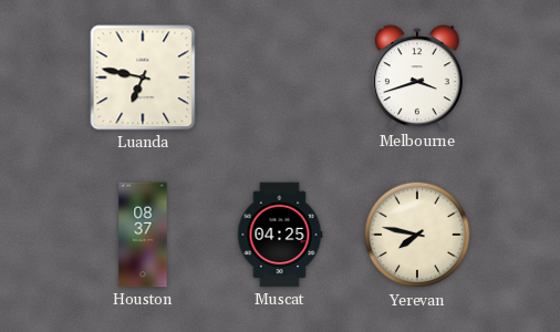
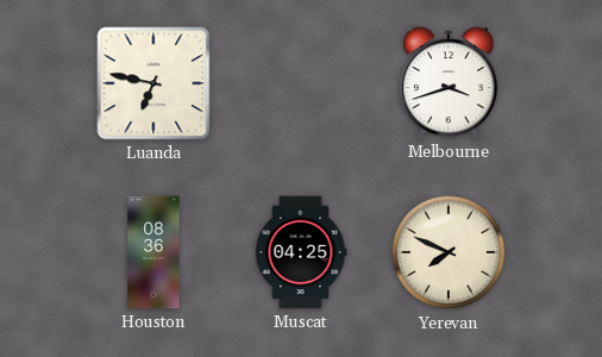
Houston: 08:37 -> 08:36
Yerevan: 7:47 -> 7:49
